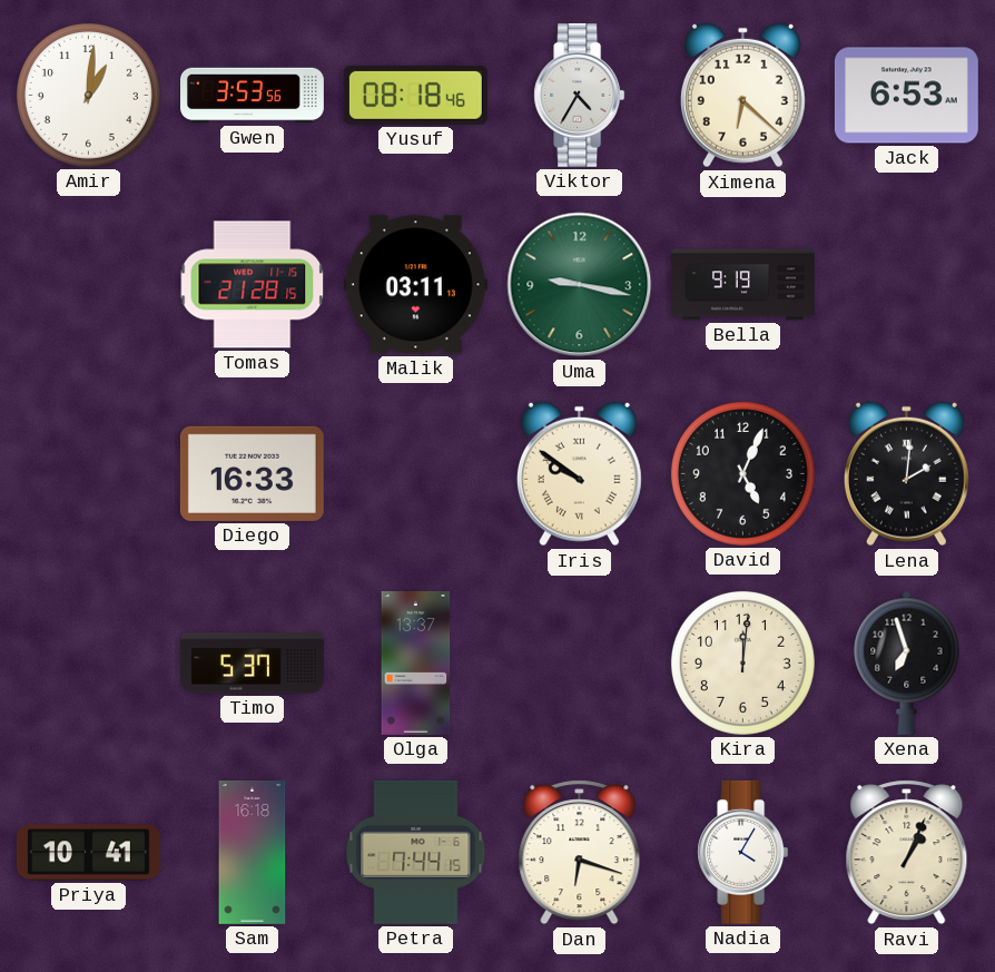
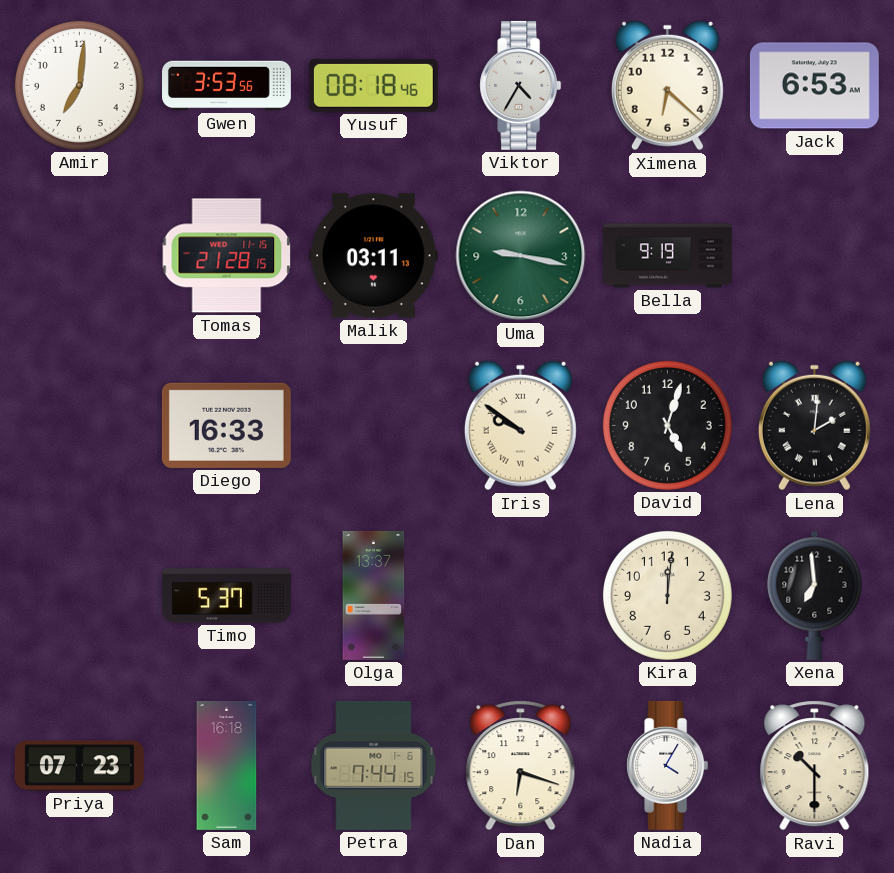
Amir: 1:01 -> 7:01
David: 5:04 -> 5:03
Xena: 6:57 -> 6:59
Priya: 10:41 -> 07:23
Ravi: 1:04 -> 10:30
